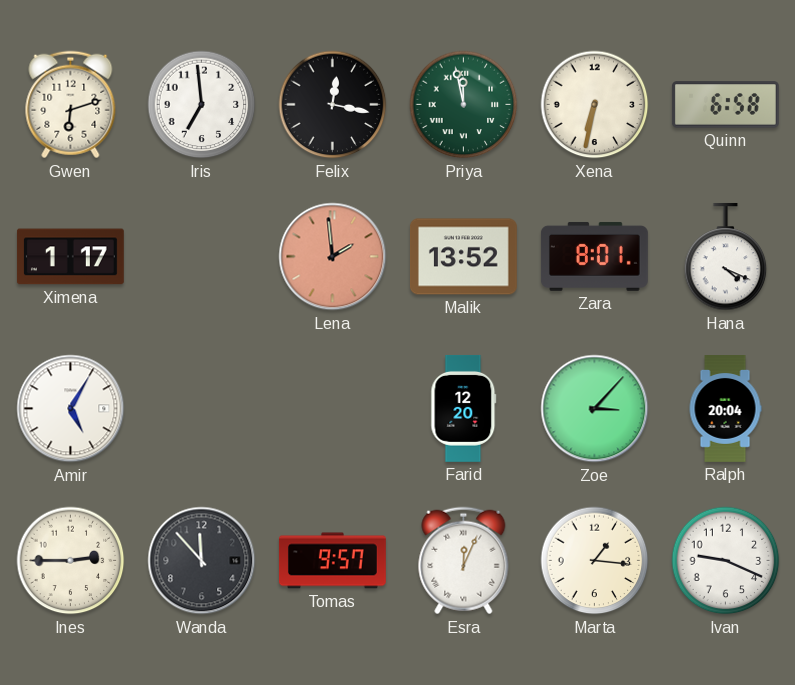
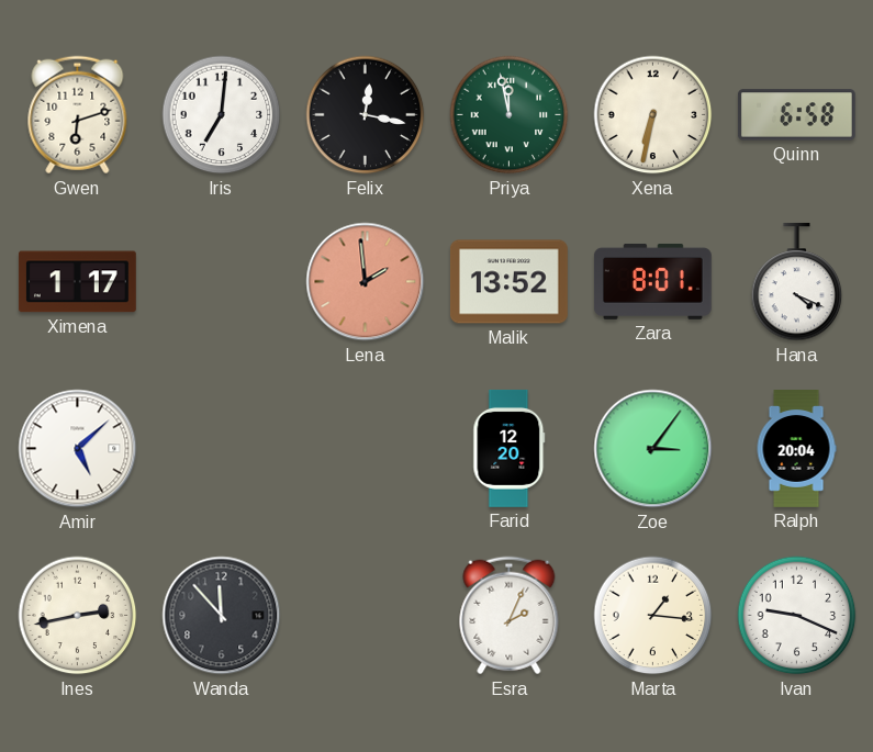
Iris: 6:59 -> 7:01
Amir: 5:05 -> 5:08
Zoe: 3:07 -> 3:06
Ines: 2:45 -> 2:43
Tomas: 9:57 -> none
Esra: 12:04 -> 2:04
